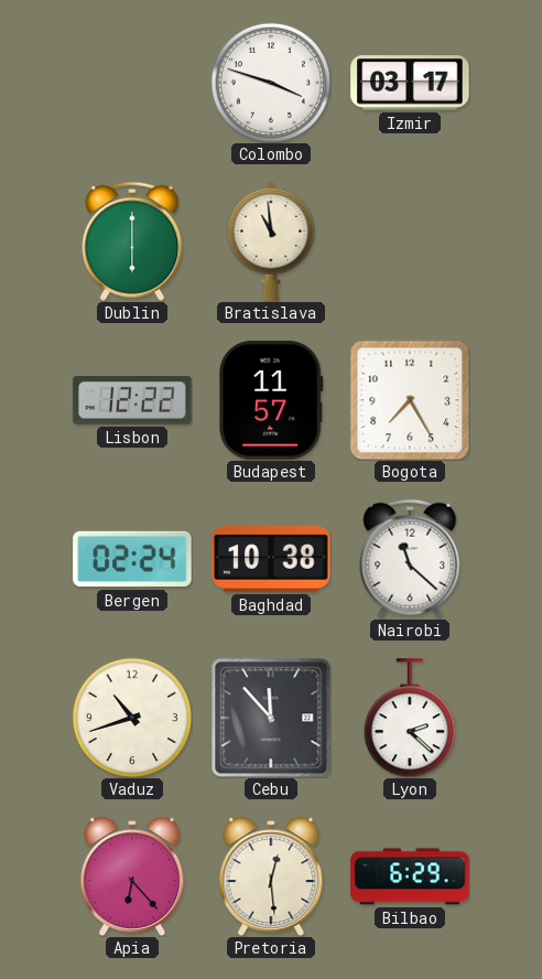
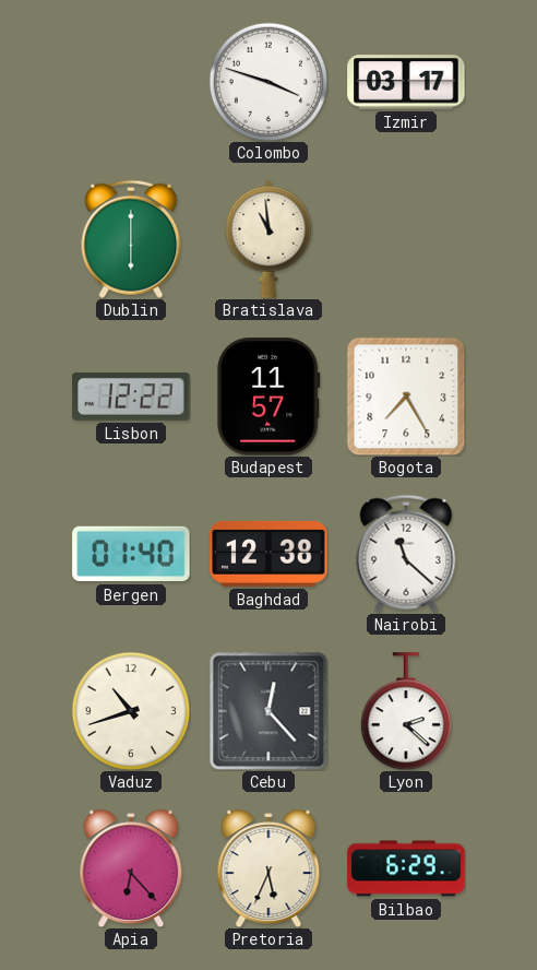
Bergen: 02:24 -> 01:40
Baghdad: 10:38 -> 12:38
Cebu: 11:53 -> 12:23
Pretoria: 12:29 -> 5:34
